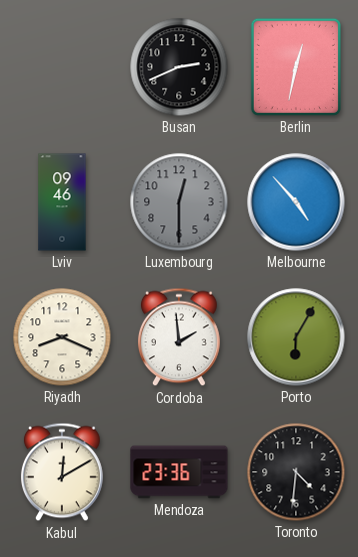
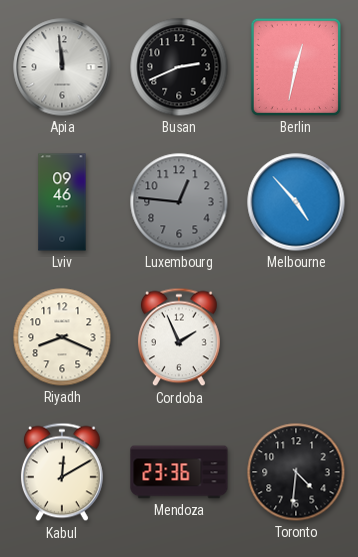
Apia: none -> 11:59
Luxembourg: 12:30 -> 12:46
Cordoba: 1:59 -> 1:56
Porto: 6:05 -> none
